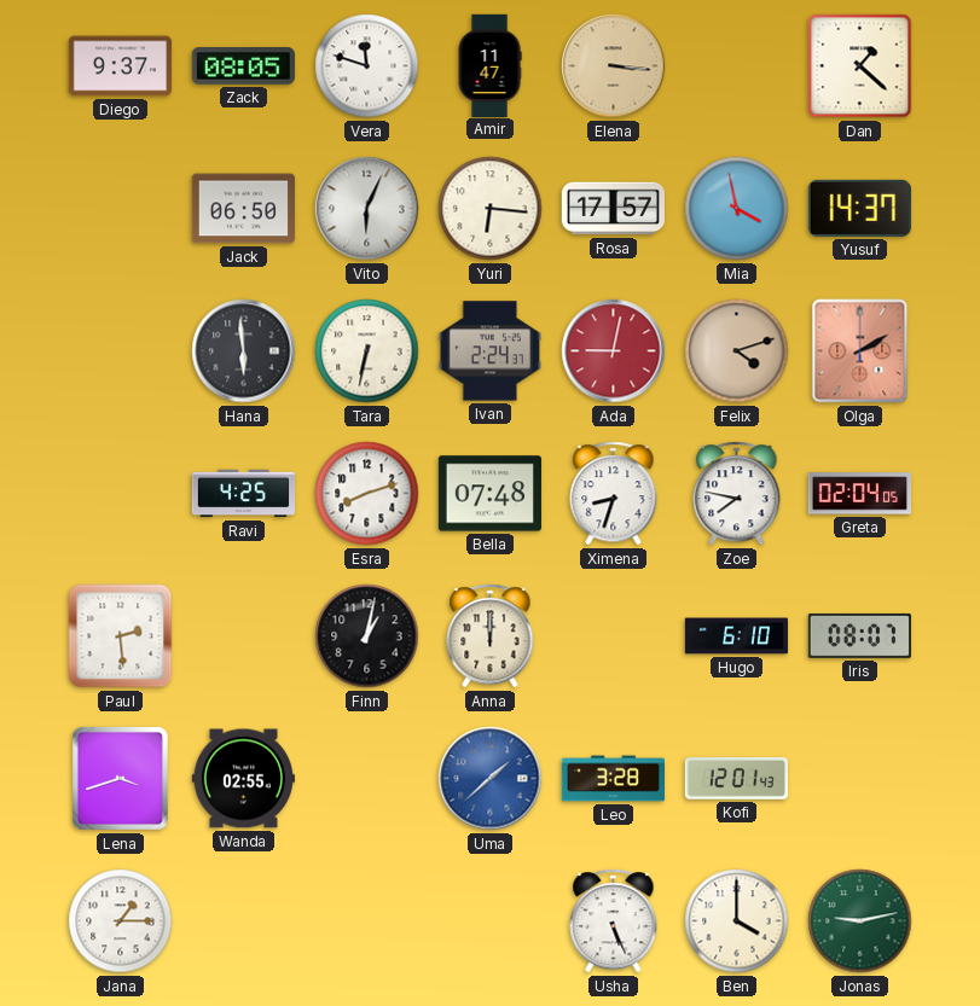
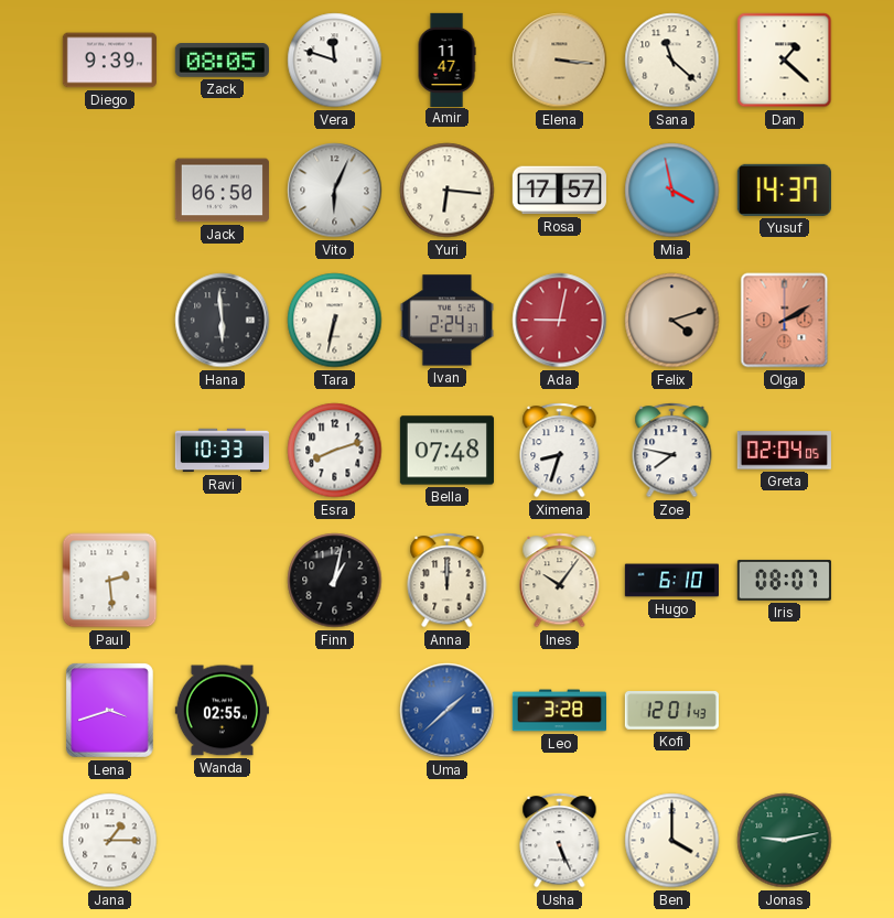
Diego: 9:37 -> 9:39
Sana: none -> 11:22
Ravi: 4:25 -> 10:33
Ines: none -> 10:06
